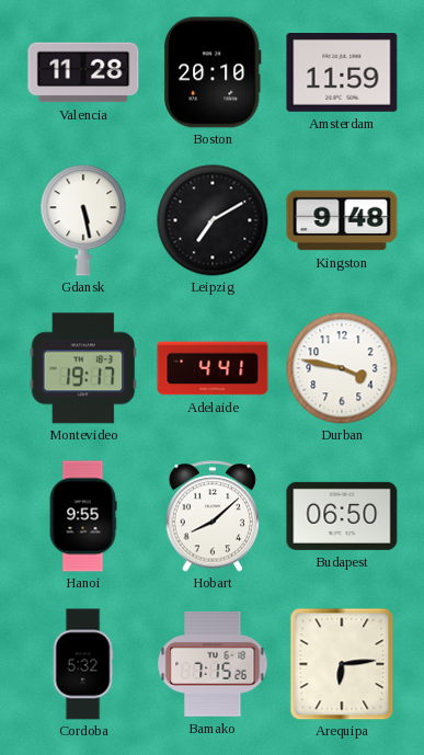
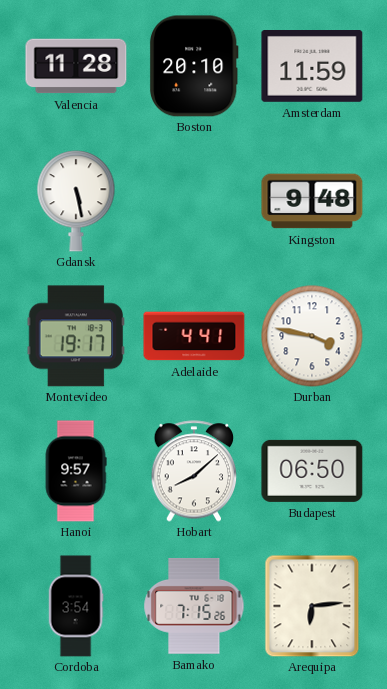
Leipzig: 7:10 -> none
Hanoi: 9:55 -> 9:57
Cordoba: 5:32 -> 3:54
